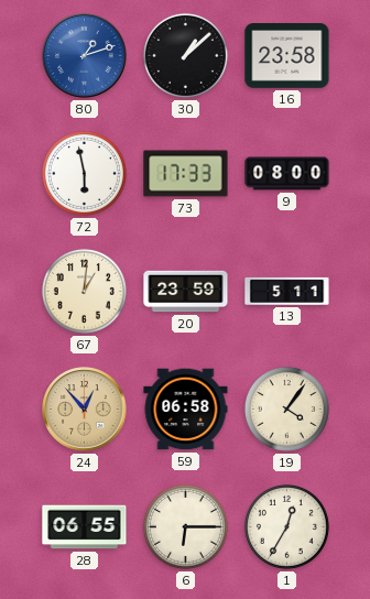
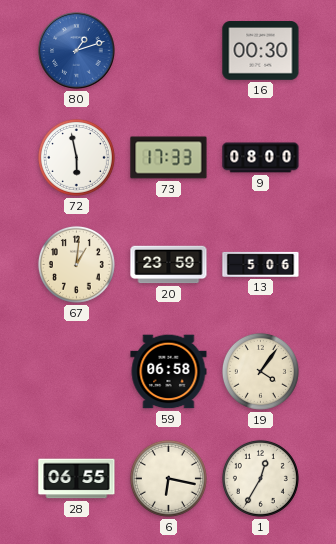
30: 1:08 -> none
16: 23:58 -> 00:30
13: 5:11 -> 5:06
24: 12:53 -> none
6: 6:15 -> 6:17
